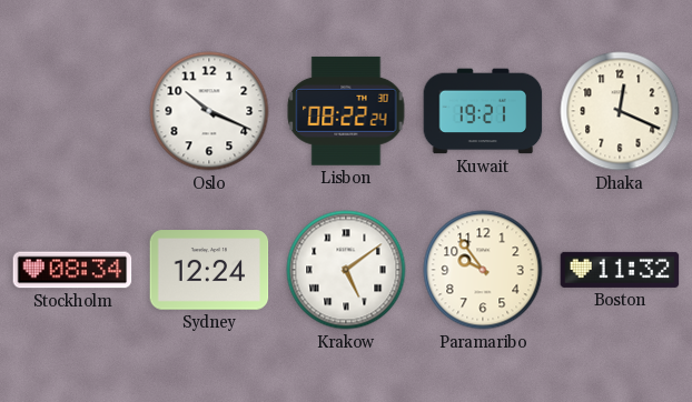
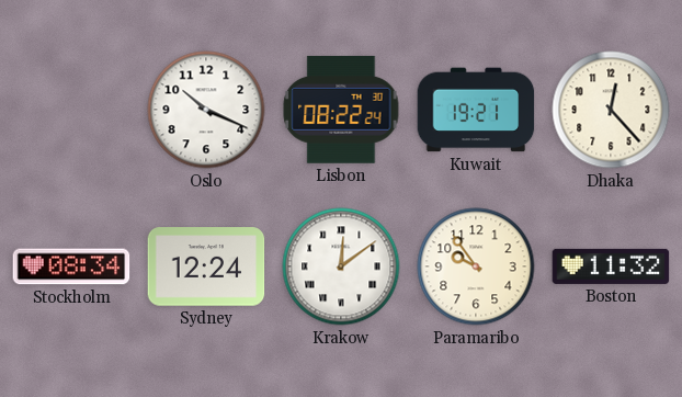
Dhaka: 12:19 -> 12:23
Krakow: 5:09 -> 12:09
